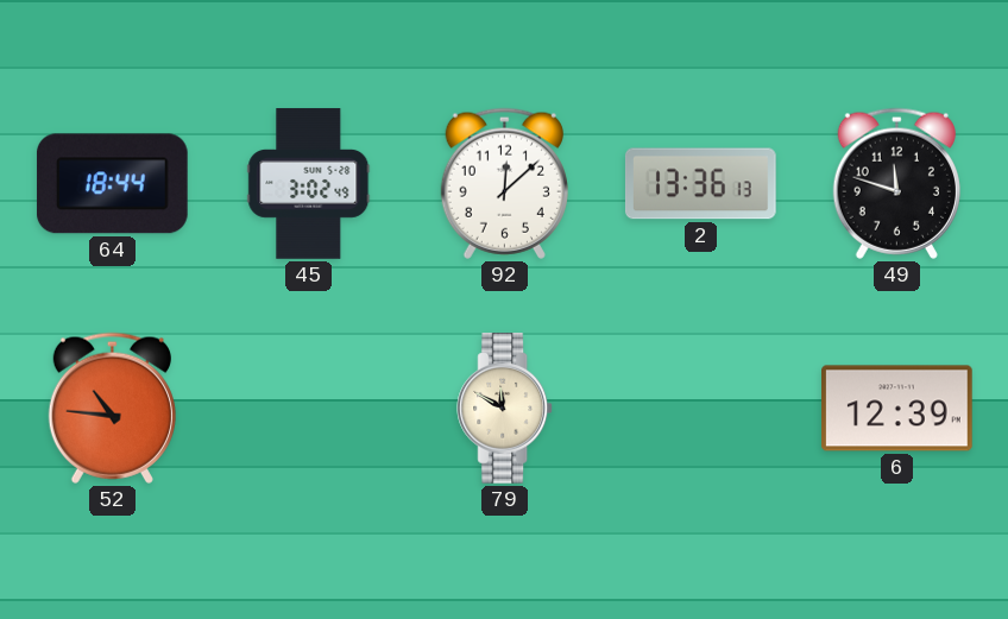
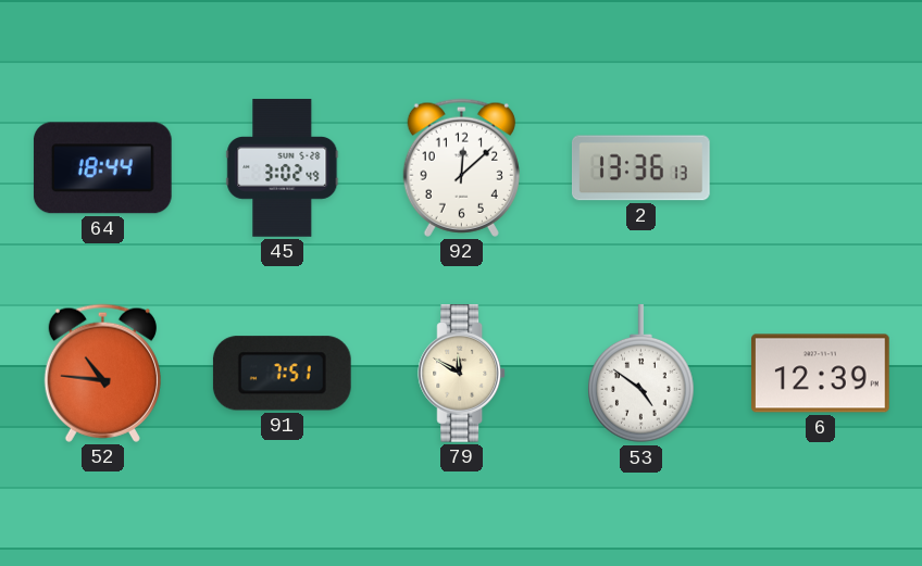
49: 11:48 -> none
91: none -> 7:51
53: none -> 4:51
